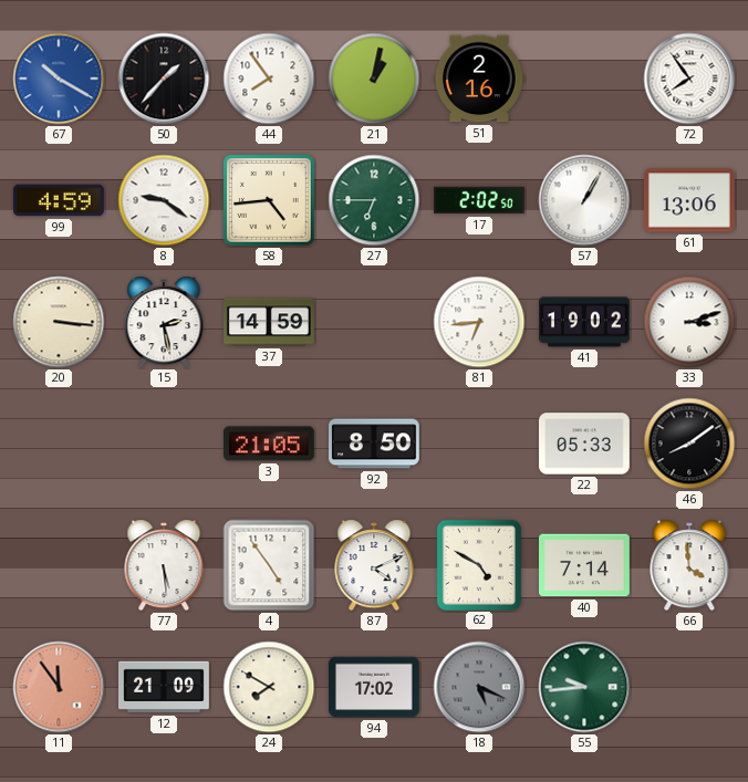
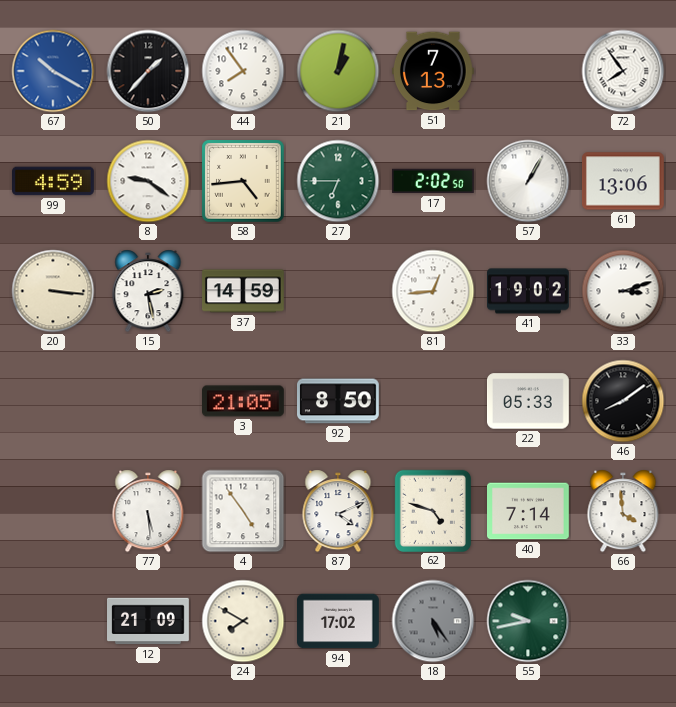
51: 2:16 -> 7:13
81: 6:44 -> 12:44
62: 4:50 -> 4:48
11: 11:54 -> none
18: 5:19 -> 5:24
55: 9:44 -> 9:43
